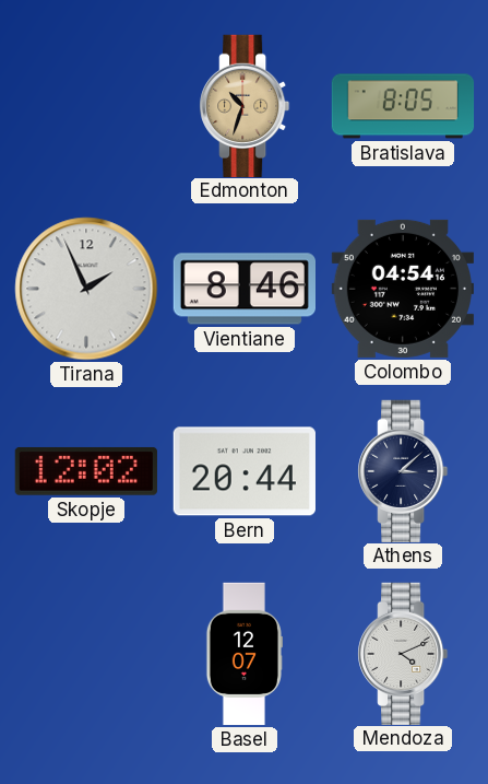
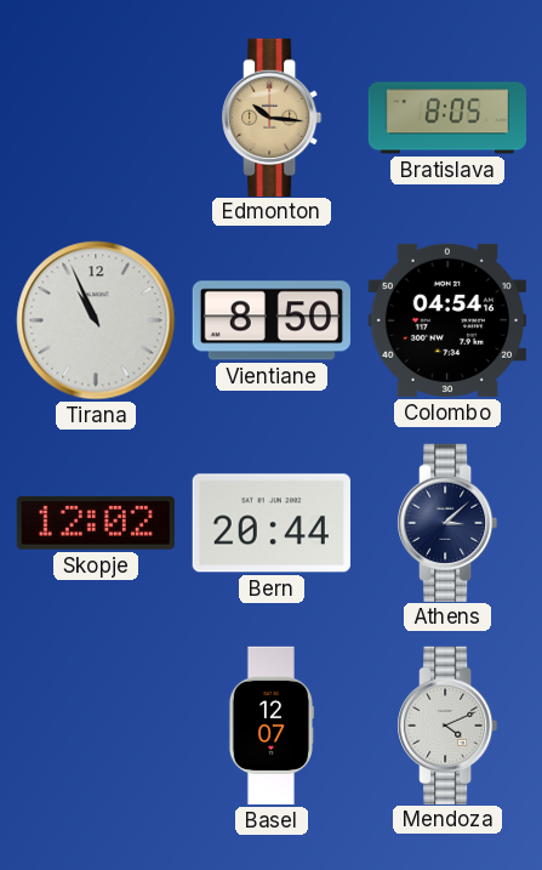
Edmonton: 10:33 -> 10:16
Tirana: 1:56 -> 10:56
Vientiane: 8:46 -> 8:50
